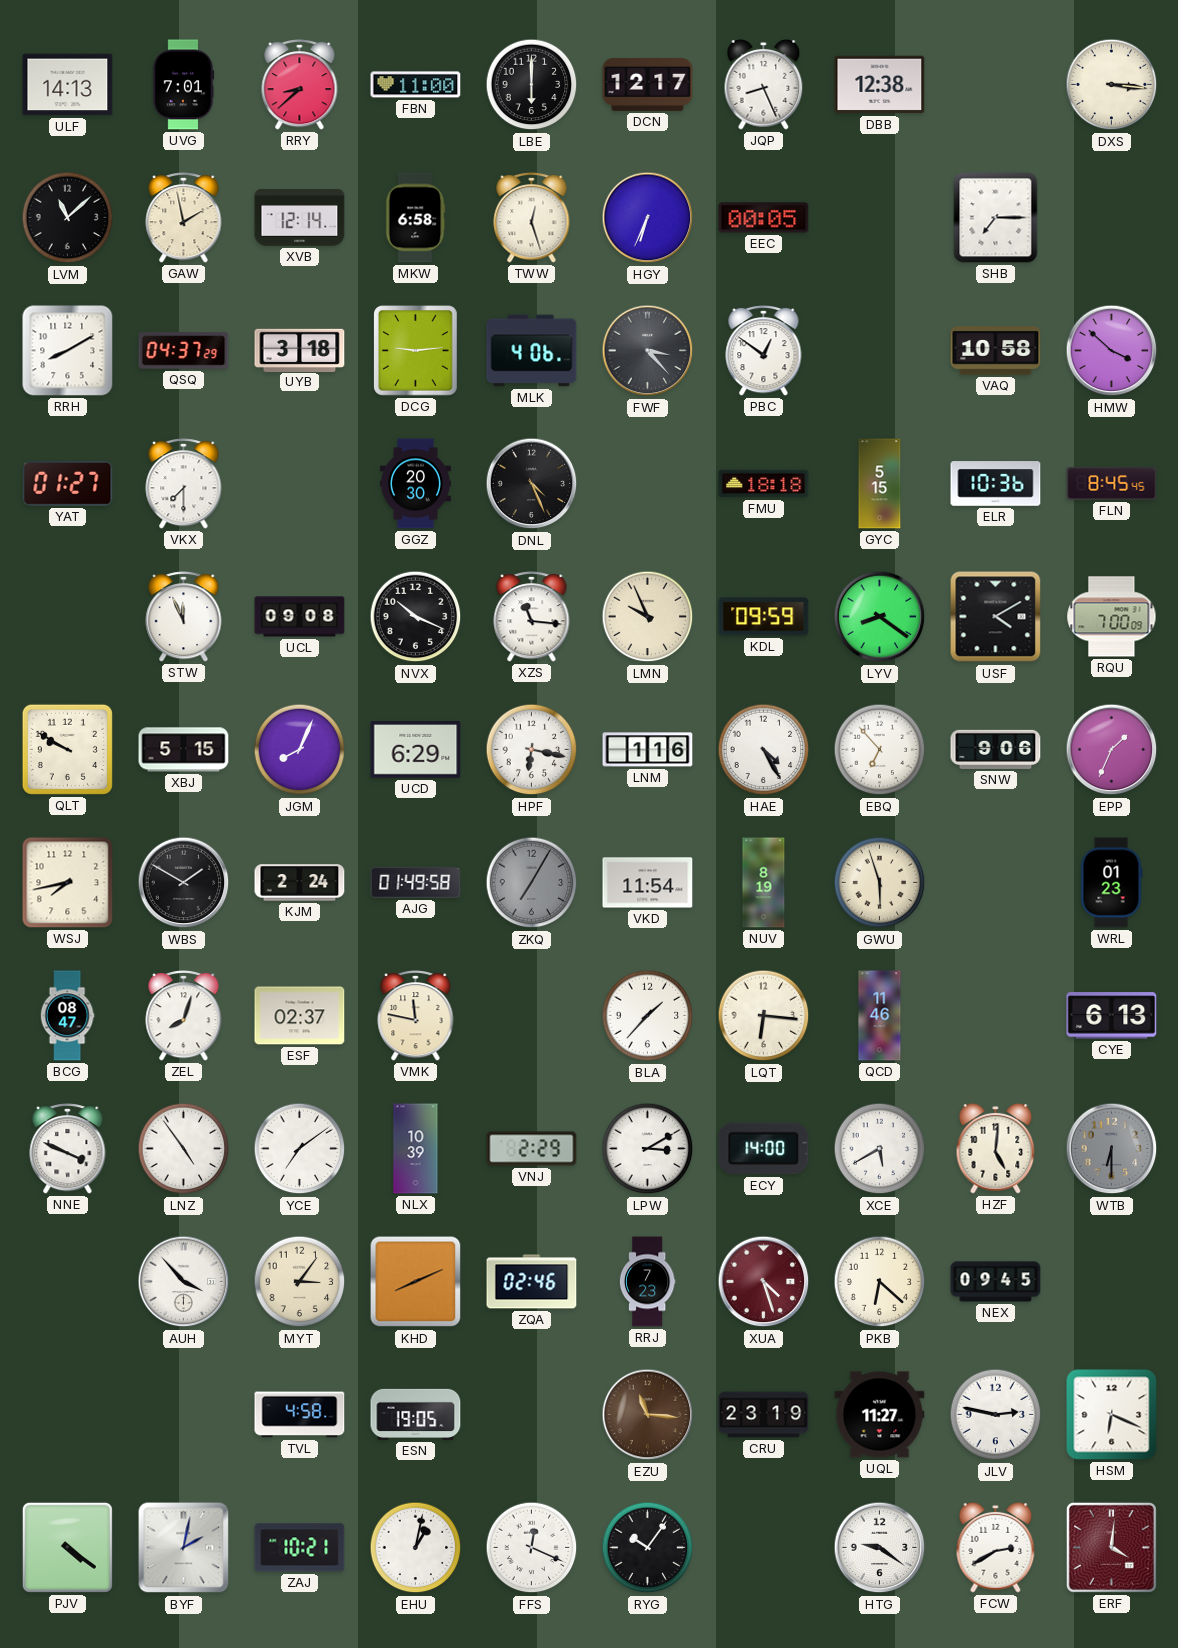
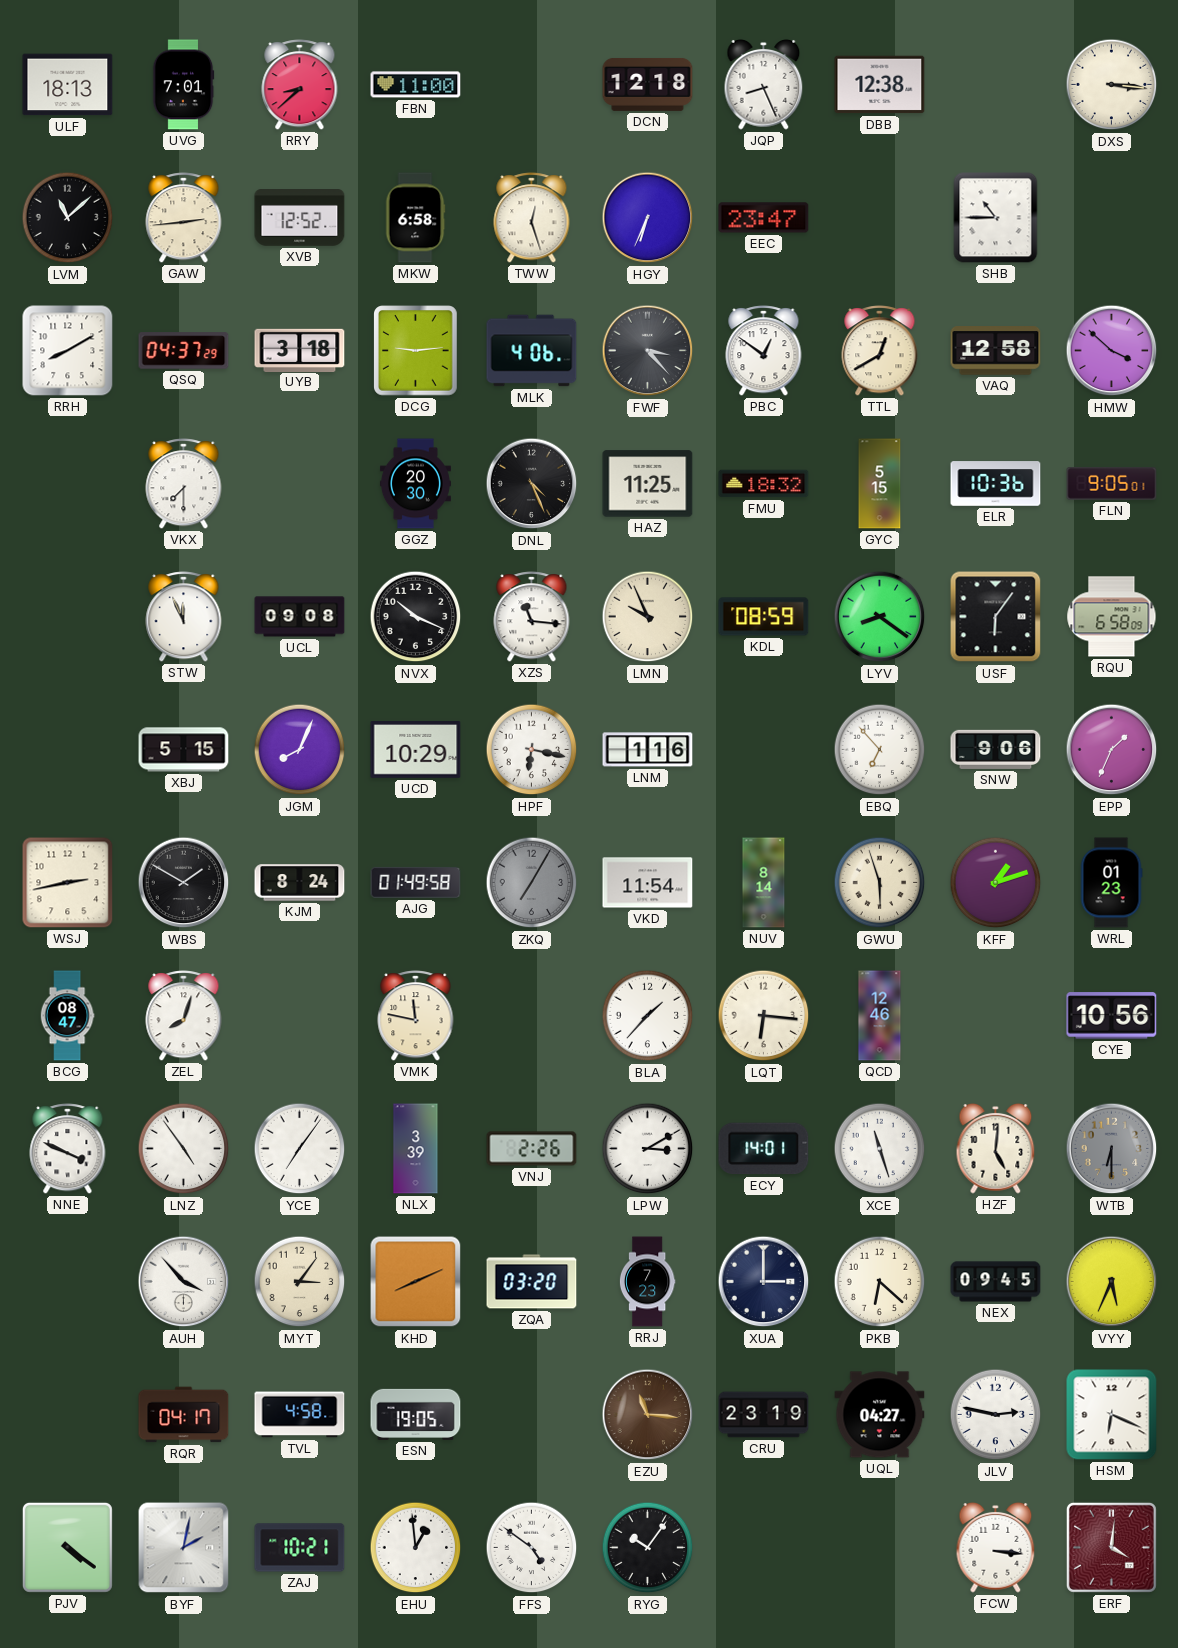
ULF: 14:13 -> 18:13
LBE: 6:00 -> none
DCN: 12:17 -> 12:18
GAW: 1:58 -> 2:44
XVB: 12:14 -> 12:52
EEC: 00:05 -> 23:47
SHB: 7:15 -> 10:45
TTL: none -> 12:40
VAQ: 10:58 -> 12:58
YAT: 01:27 -> none
HAZ: none -> 11:25
FMU: 18:18 -> 18:32
FLN: 8:45 -> 9:05
KDL: 09:59 -> 08:59
USF: 4:10 -> 6:06
RQU: 7:00 -> 6:58
QLT: 9:50 -> none
UCD: 6:29 -> 10:29
HAE: 4:25 -> none
WSJ: 7:43 -> 2:43
KJM: 2:24 -> 8:24
NUV: 8:19 -> 8:14
KFF: none -> 1:12
ESF: 02:37 -> none
QCD: 11:46 -> 12:46
CYE: 6:13 -> 10:56
YCE: 7:09 -> 7:06
NLX: 10:39 -> 3:39
VNJ: 2:29 -> 2:26
ECY: 14:00 -> 14:01
XCE: 5:40 -> 11:27
ZQA: 02:46 -> 03:20
XUA: 4:27 -> 3:00
XUA dial: burgundy -> navy
VYY: none -> 5:34
RQR: none -> 04:17
UQL: 11:27 -> 04:27
EHU: 1:02 -> 12:59
FFS: 12:19 -> 4:51
HTG: 9:21 -> none
FCW: 2:40 -> 3:16
